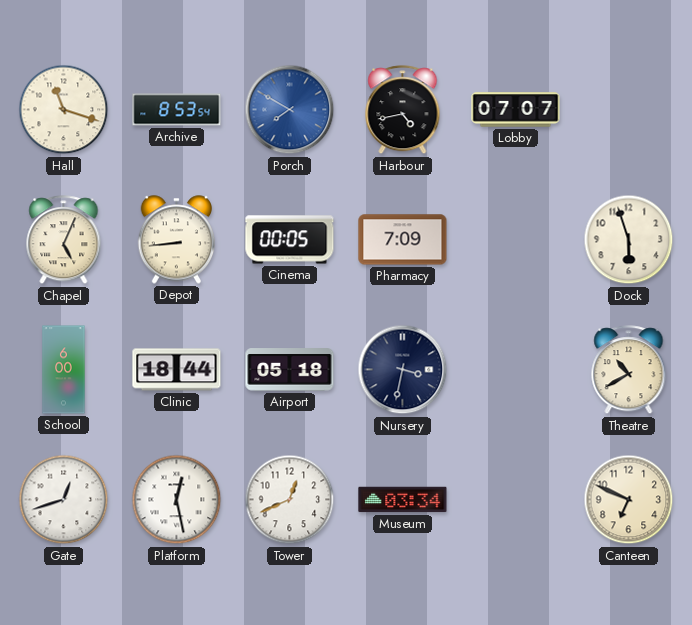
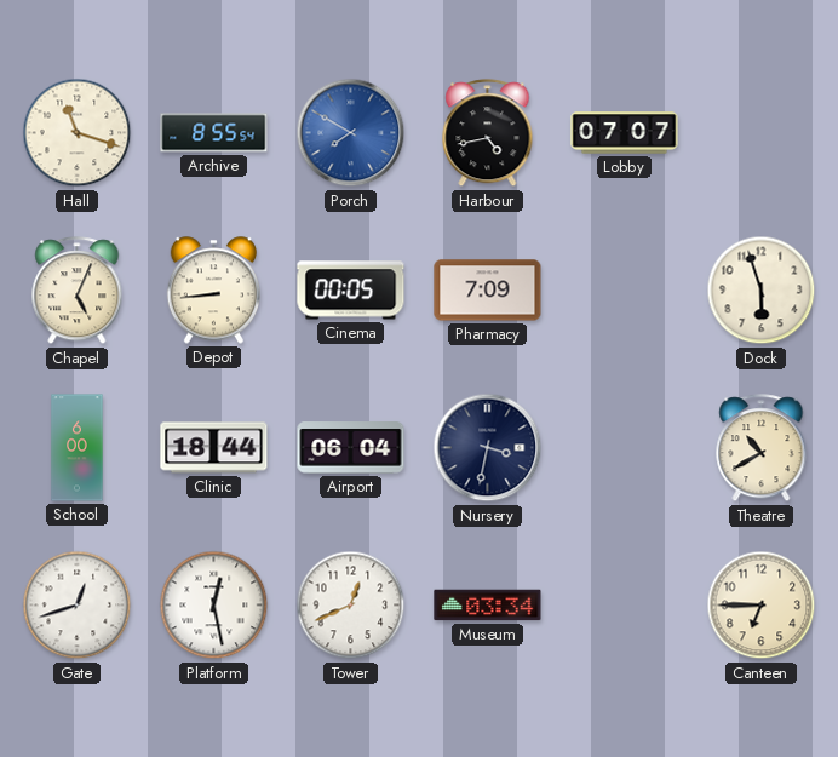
Archive: 8:53 -> 8:55
Airport: 05:18 -> 06:04
Canteen: 6:49 -> 6:45
